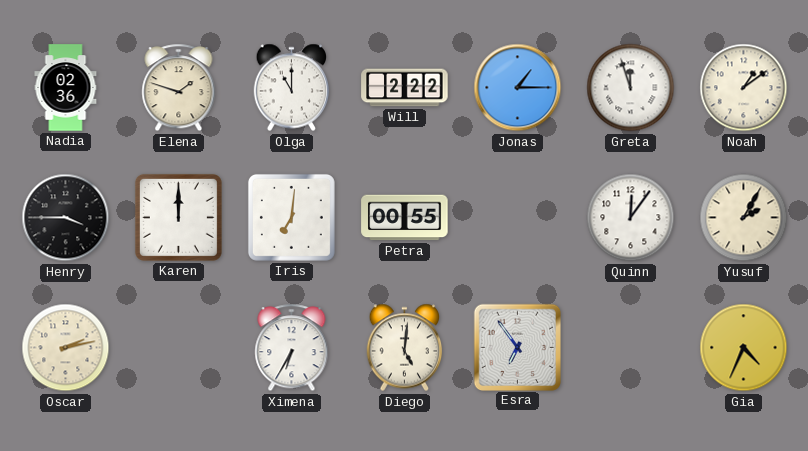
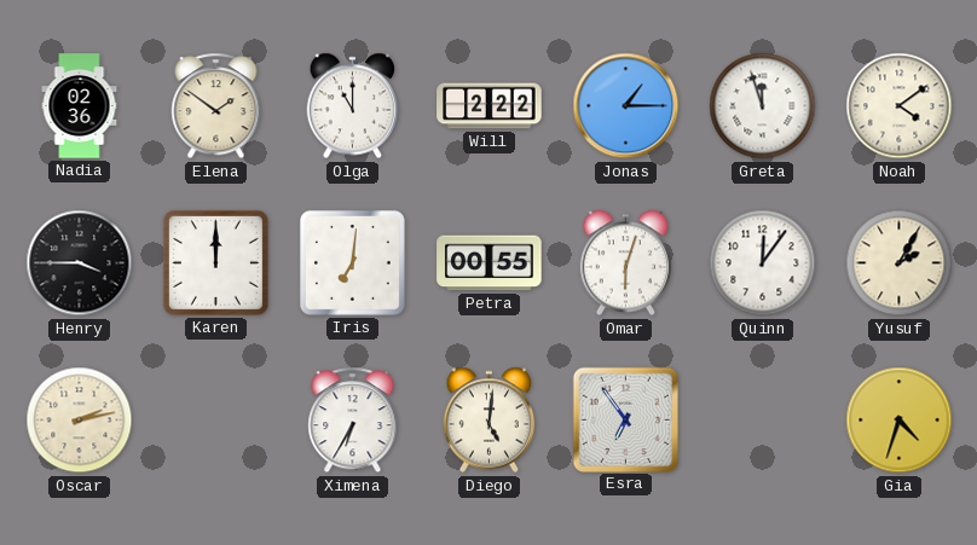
Elena: 1:48 -> 1:51
Noah: 1:09 -> 4:09
Omar: none -> 6:03
Gia: 4:34 -> 4:33
